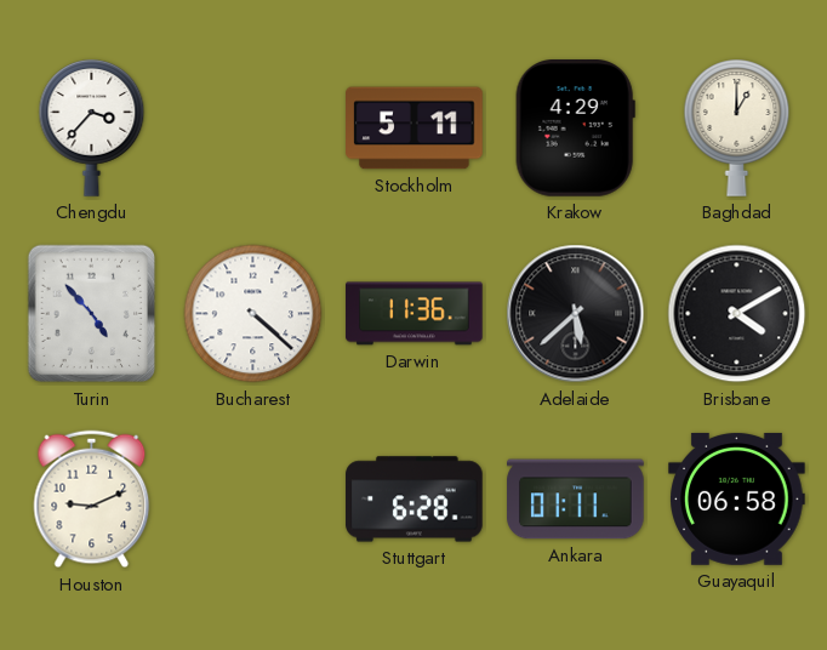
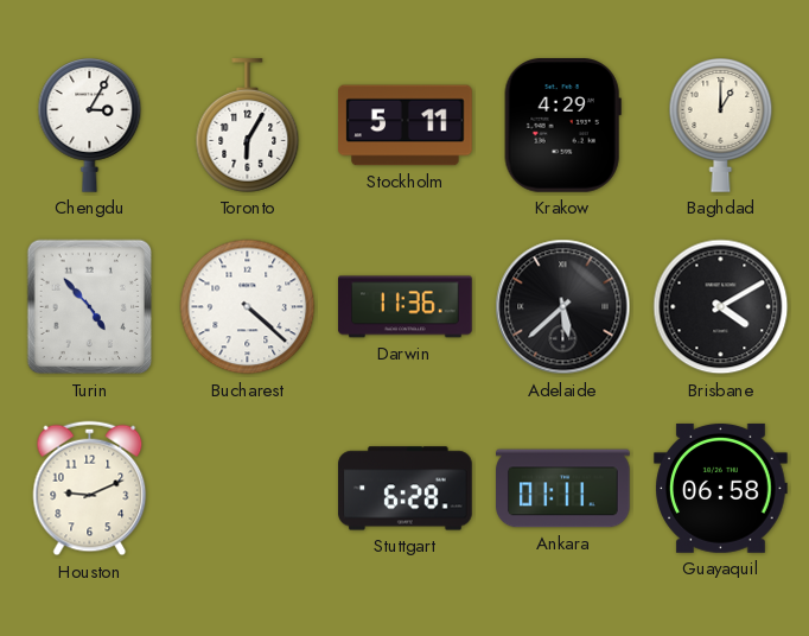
Chengdu: 3:37 -> 3:05
Toronto: none -> 6:05
